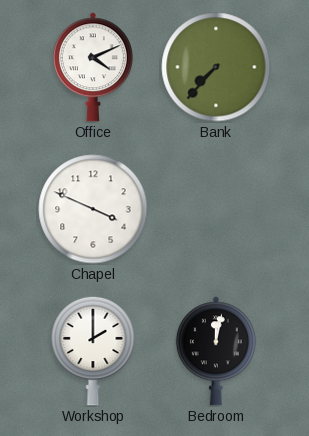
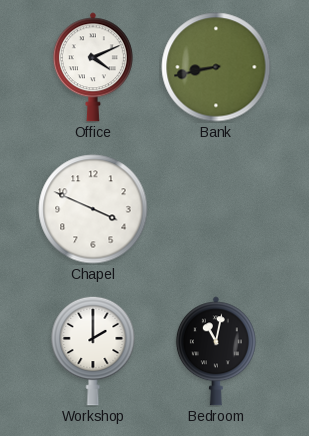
Bank: 7:37 -> 8:43
Bedroom: 12:02 -> 11:02
